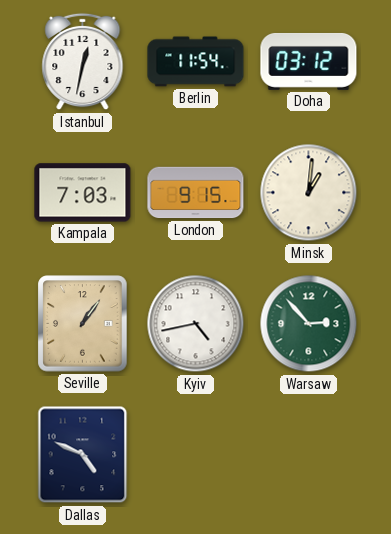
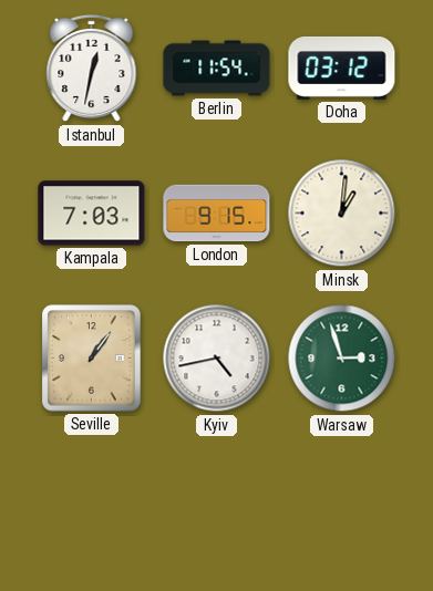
Warsaw: 2:53 -> 2:57
Dallas: 4:49 -> none
